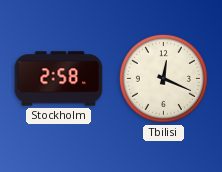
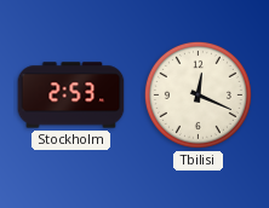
Stockholm: 2:58 -> 2:53
